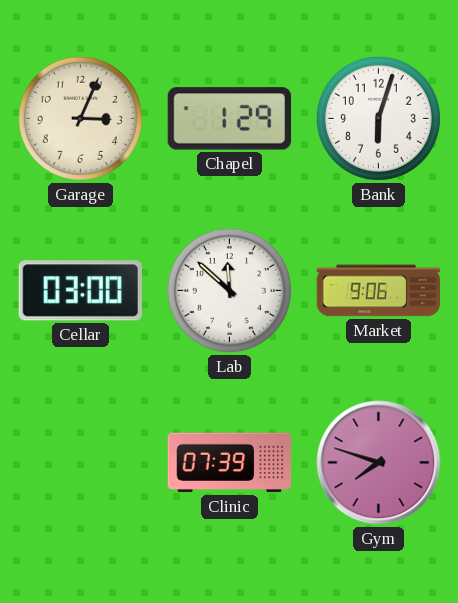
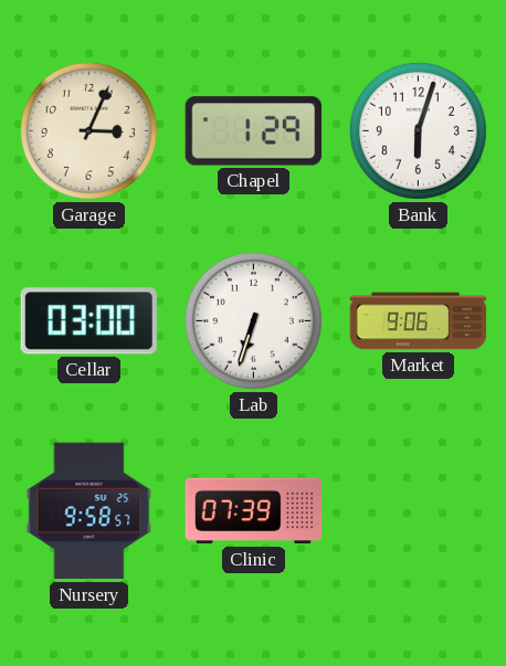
Lab: 11:52 -> 6:33
Nursery: none -> 9:58
Gym: 7:48 -> none
